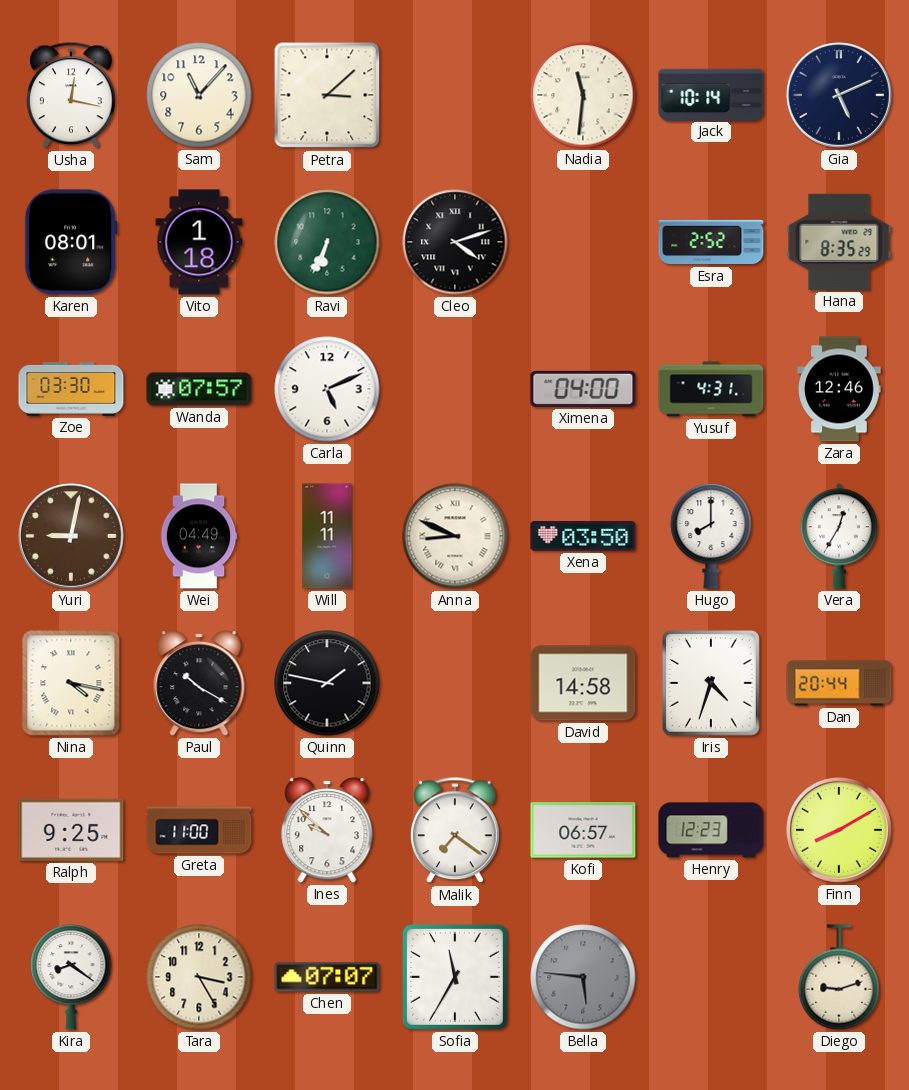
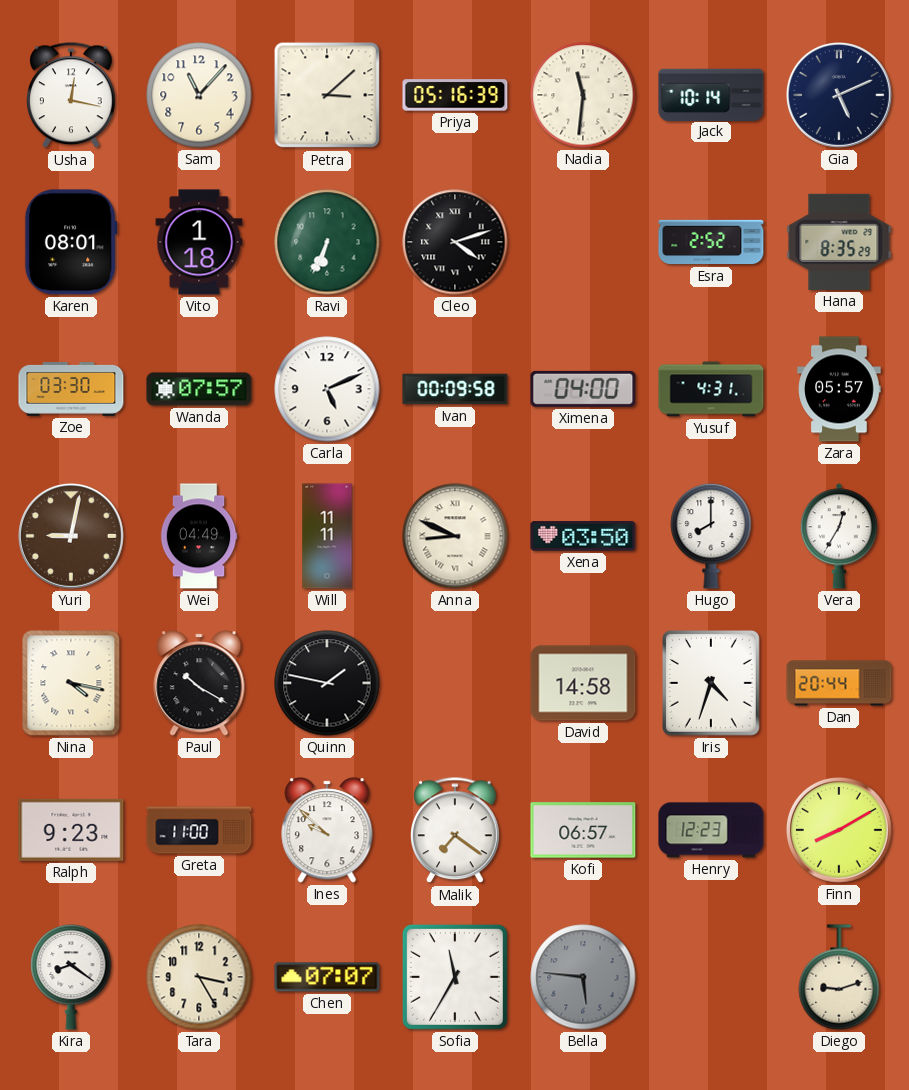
Priya: none -> 05:16
Ivan: none -> 00:09
Zara: 12:46 -> 05:57
Ralph: 9:25 -> 9:23
